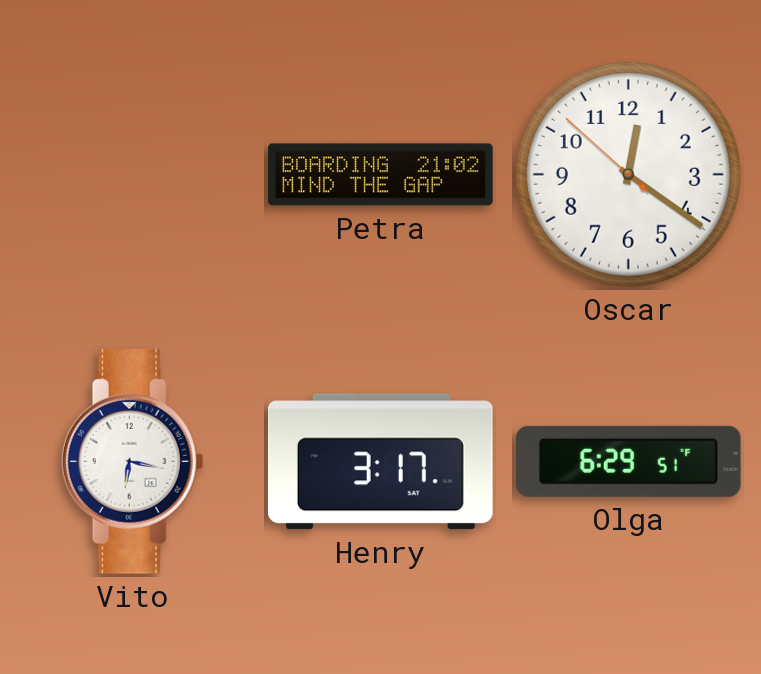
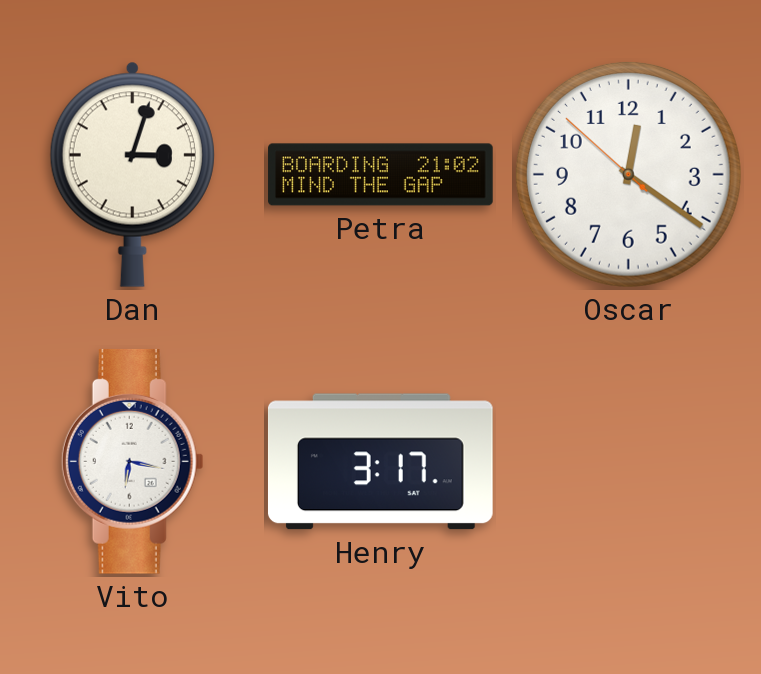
Dan: none -> 3:03
Olga: 6:29 -> none
